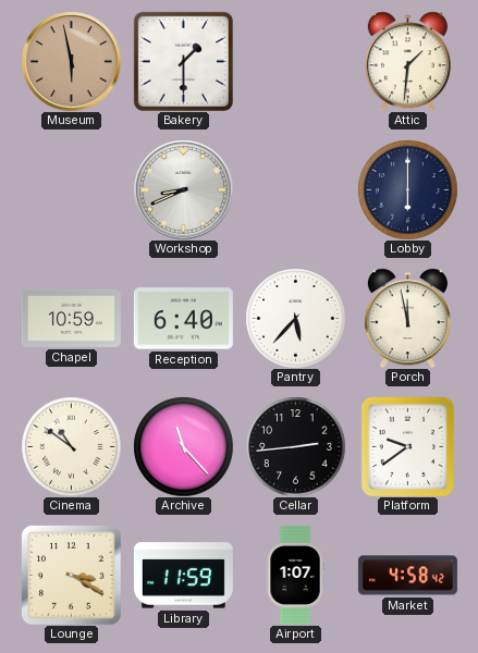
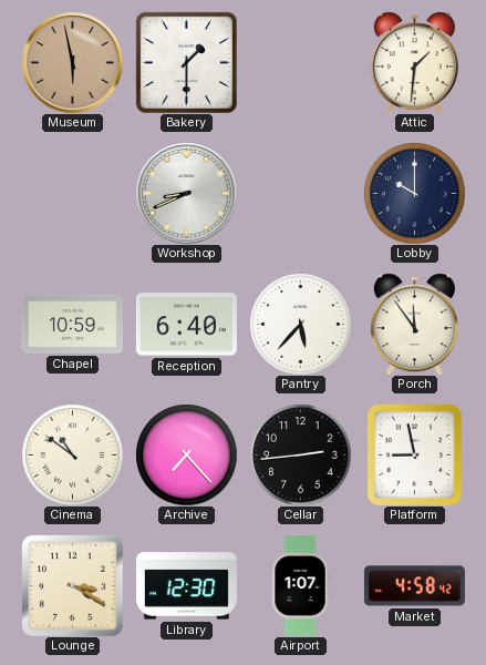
Lobby: 6:00 -> 10:00
Porch: 11:58 -> 11:54
Archive: 11:23 -> 7:23
Platform: 9:39 -> 8:58
Library: 11:59 -> 12:30
